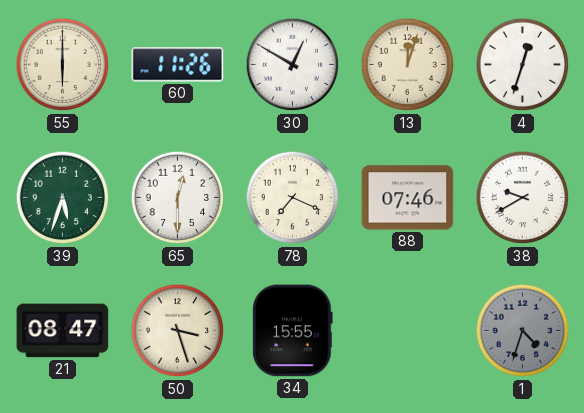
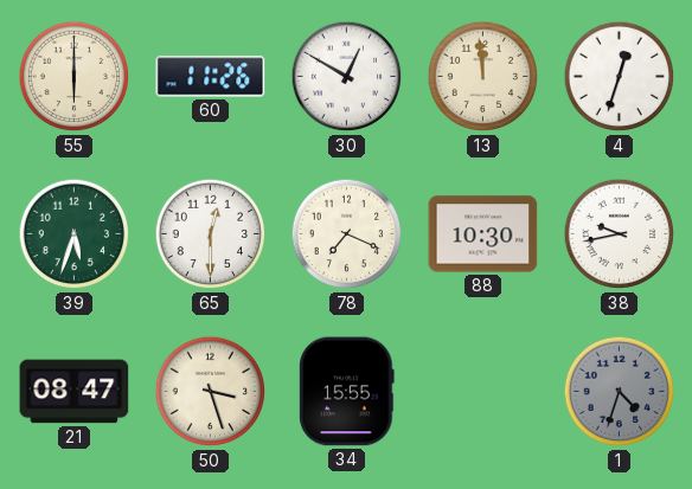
13: 12:03 -> 11:59
88: 07:46 -> 10:30
38: 9:40 -> 9:43
